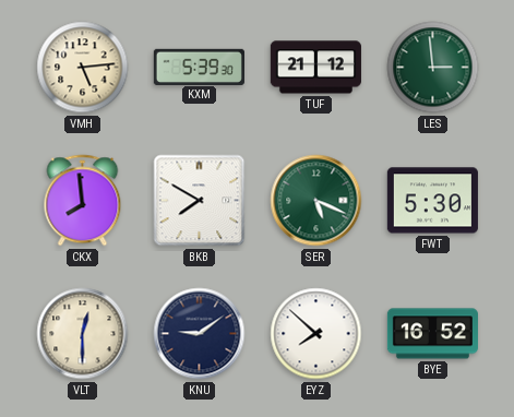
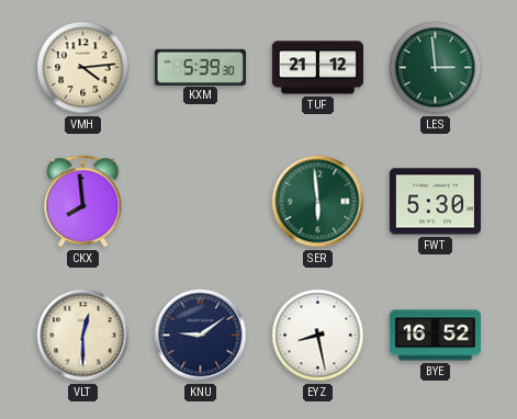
VMH: 5:14 -> 4:14
BKB: 7:50 -> none
SER: 5:19 -> 5:59
EYZ: 7:52 -> 8:28
